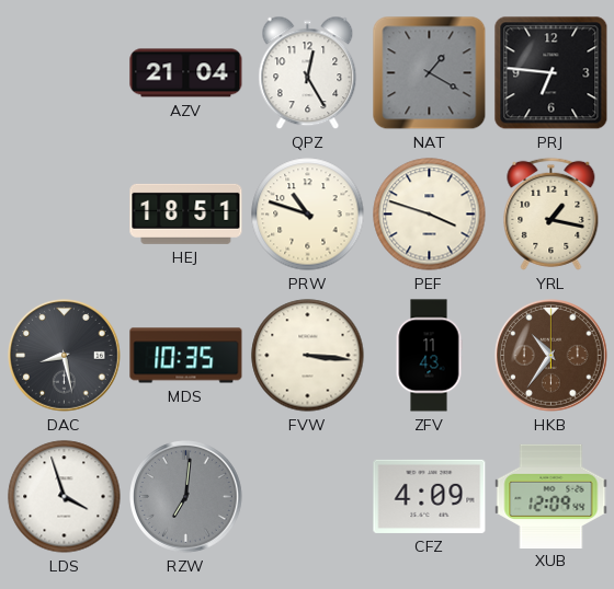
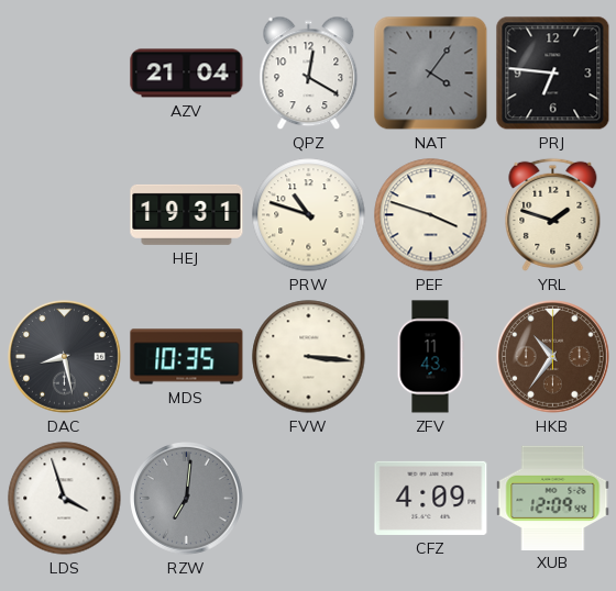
QPZ: 12:25 -> 12:20
NAT: 1:20 -> 4:06
HEJ: 18:51 -> 19:31
YRL: 1:17 -> 1:48
